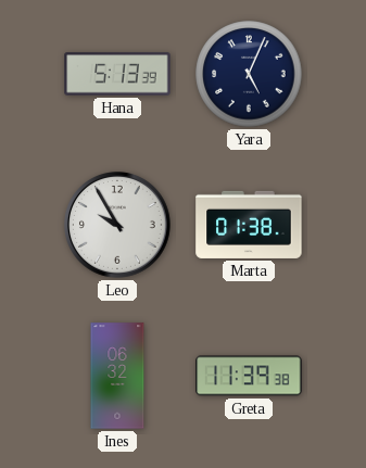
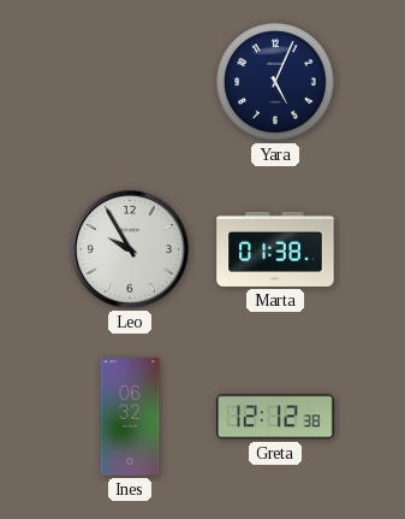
Hana: 5:13 -> none
Greta: 11:39 -> 12:12
